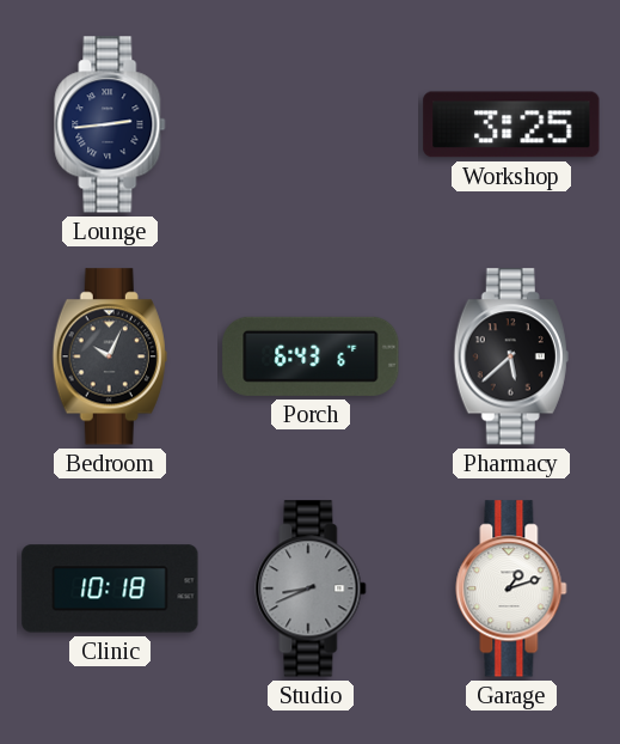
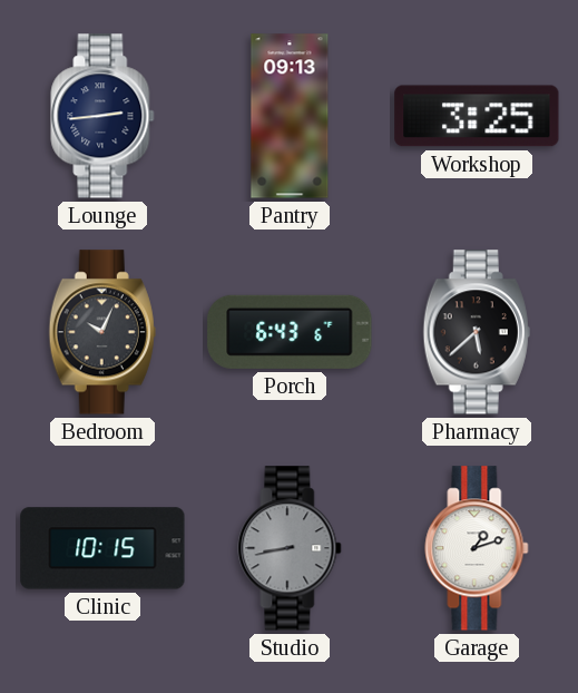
Pantry: none -> 09:13
Clinic: 10:18 -> 10:15
Studio: 8:41 -> 8:43
